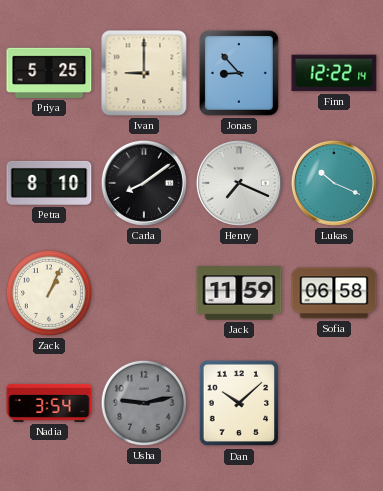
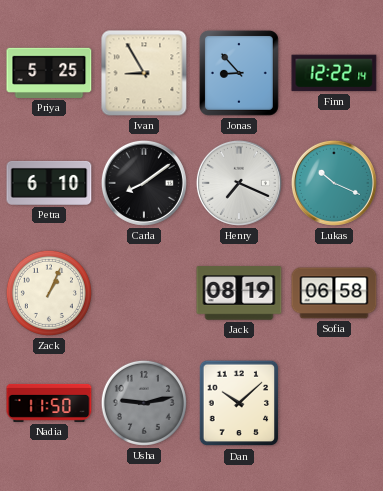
Ivan: 9:00 -> 8:55
Petra: 8:10 -> 6:10
Jack: 11:59 -> 08:19
Nadia: 3:54 -> 11:50
